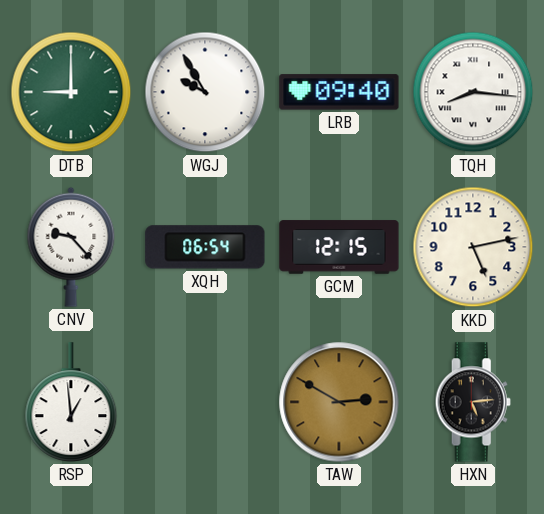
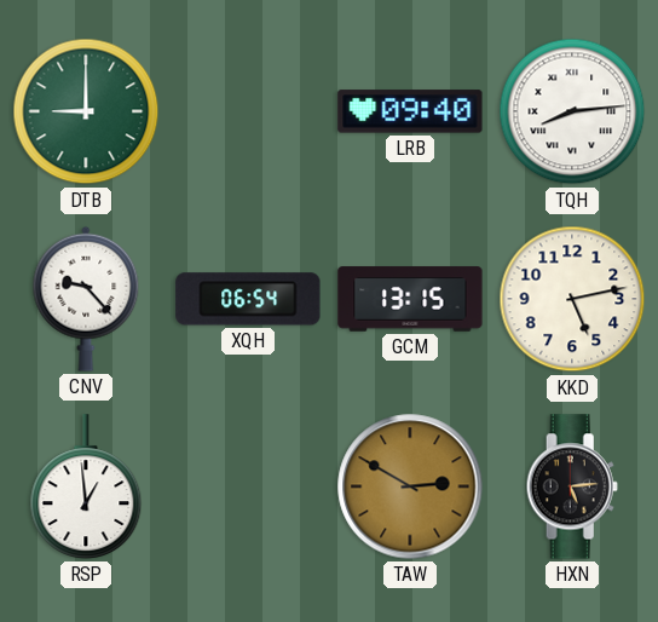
WGJ: 9:55 -> none
TQH: 8:16 -> 8:14
GCM: 12:15 -> 13:15
